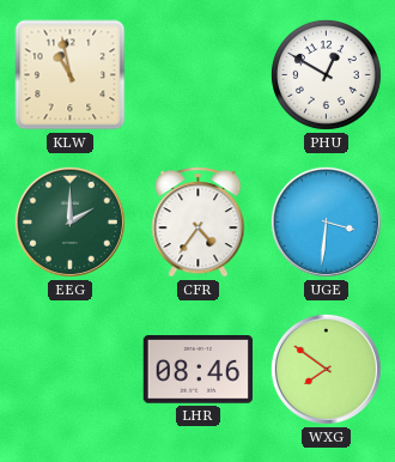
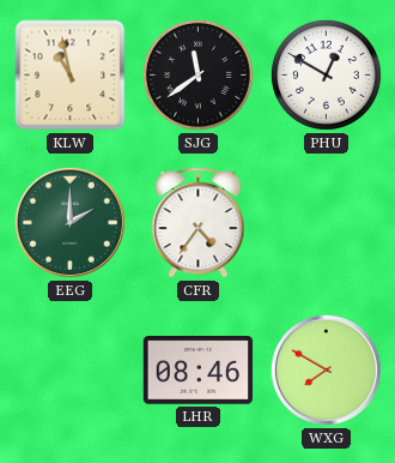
SJG: none -> 11:39
UGE: 3:31 -> none
WXG: 7:51 -> 7:50
